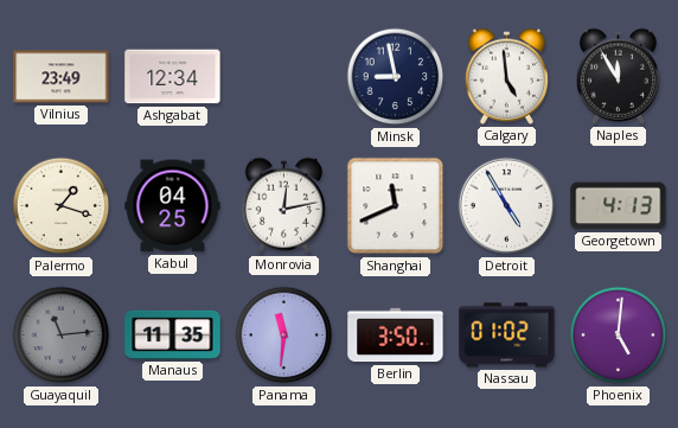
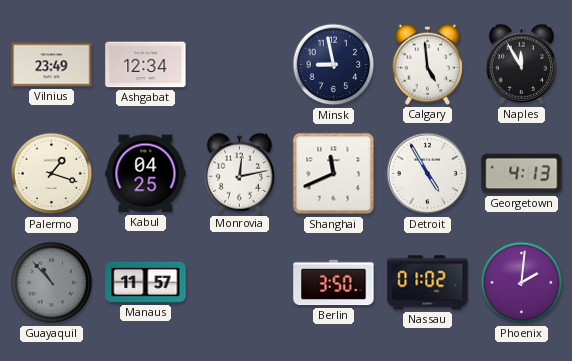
Guayaquil: 11:14 -> 10:53
Manaus: 11:35 -> 11:57
Panama: 11:31 -> none
Phoenix: 5:01 -> 2:01
